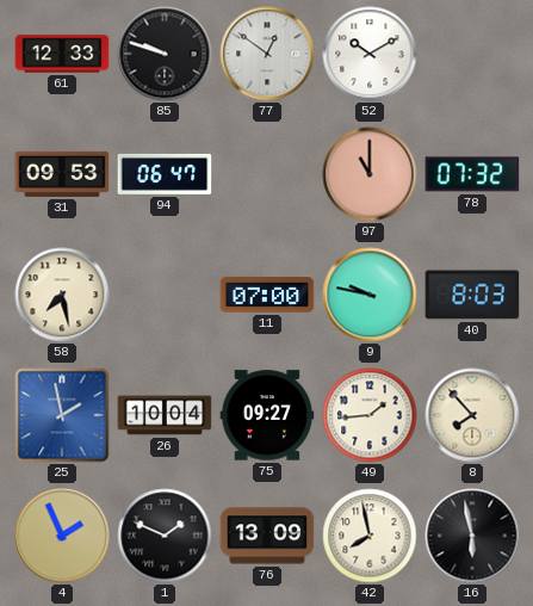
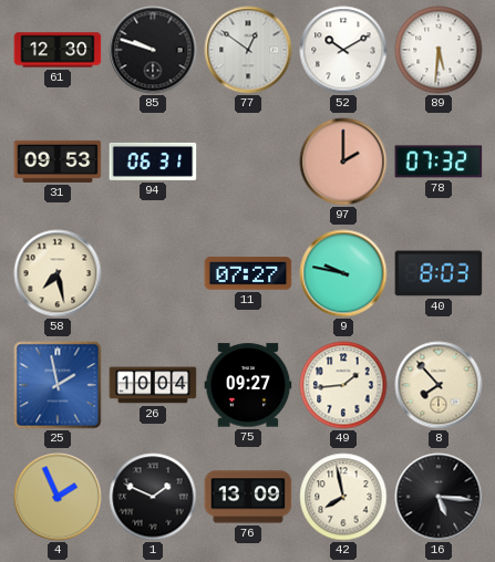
61: 12:33 -> 12:30
89: none -> 5:31
94: 06:47 -> 06:31
97: 11:00 -> 2:00
11: 07:00 -> 07:27
16: 5:58 -> 5:16
